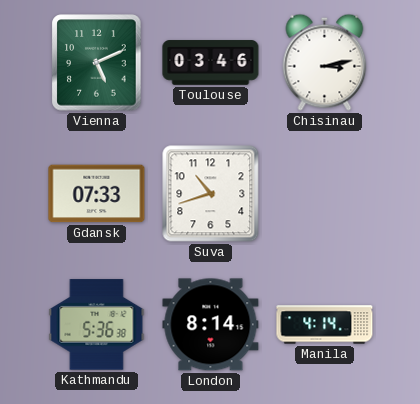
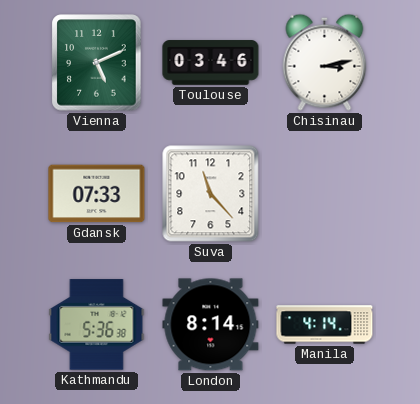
Suva: 10:42 -> 11:23
